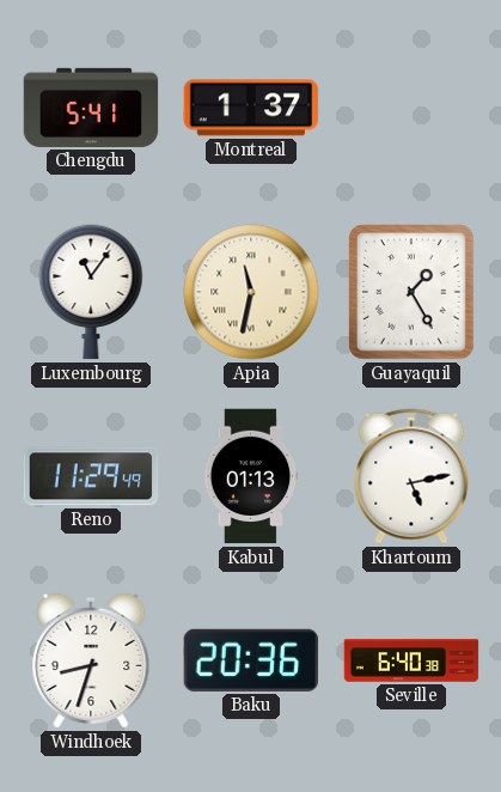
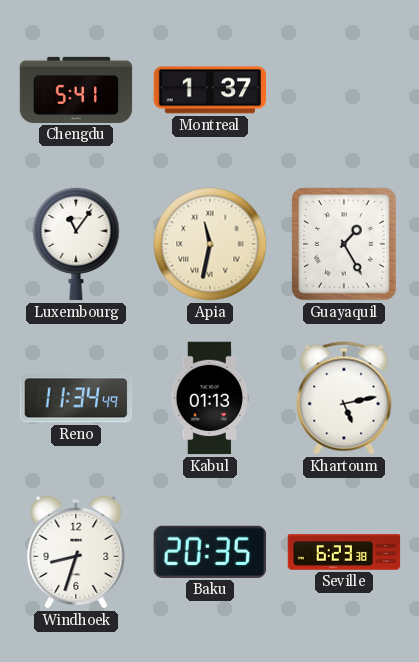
Reno: 11:29 -> 11:34
Baku: 20:36 -> 20:35
Seville: 6:40 -> 6:23
